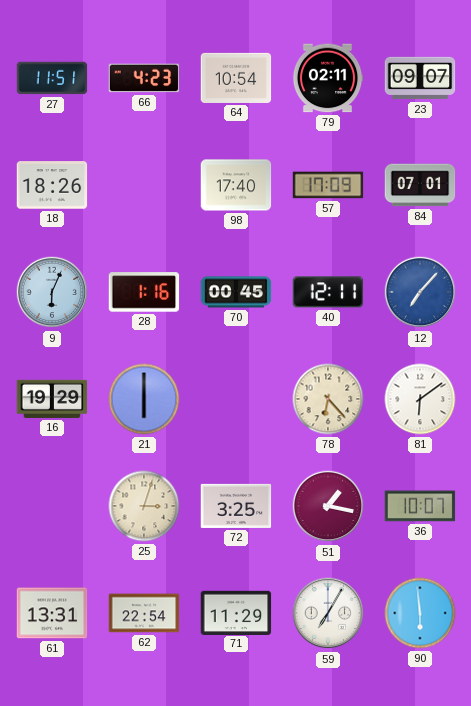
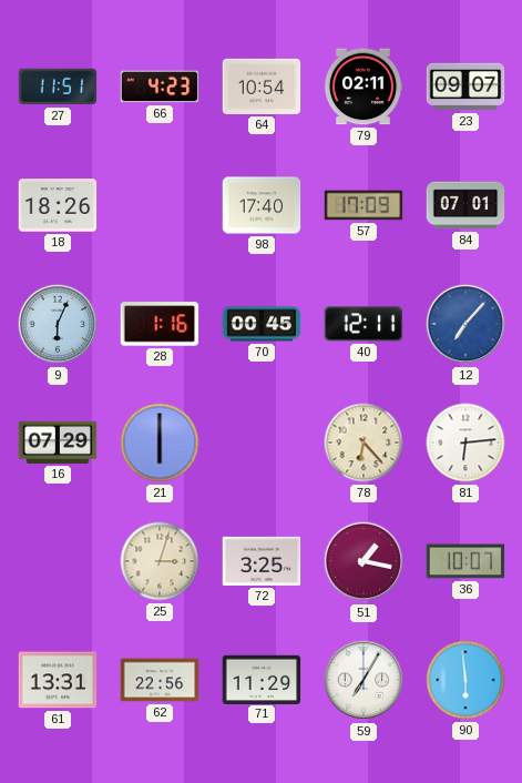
16: 19:29 -> 07:29
81: 6:09 -> 6:14
62: 22:54 -> 22:56
